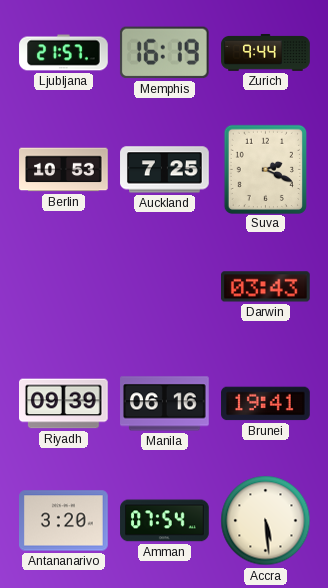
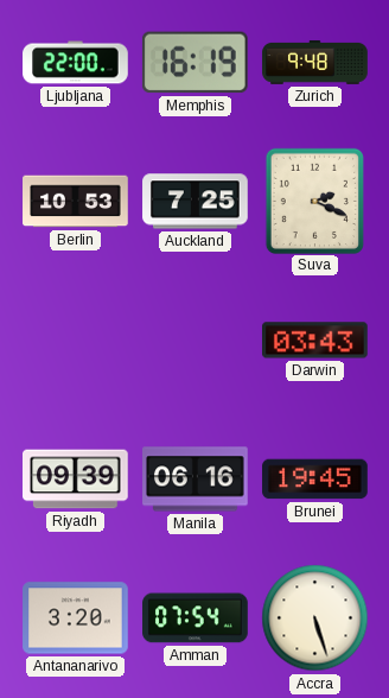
Ljubljana: 21:57 -> 22:00
Zurich: 9:44 -> 9:48
Brunei: 19:41 -> 19:45
Accra: 5:29 -> 5:27
